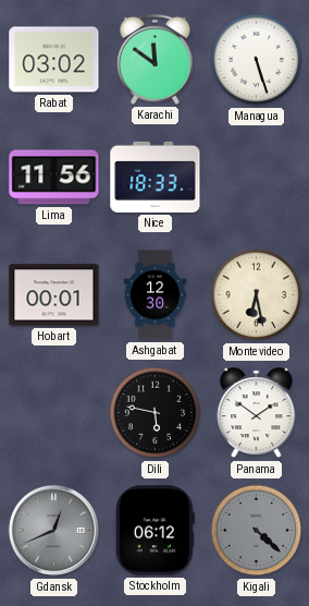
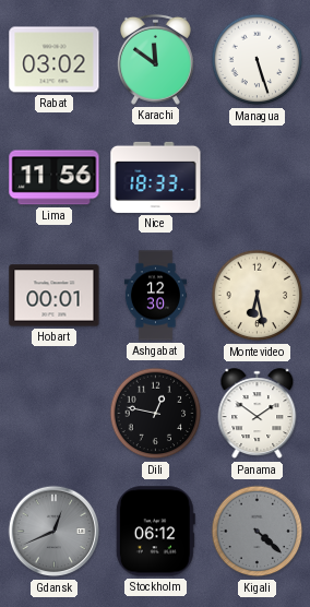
Dili: 5:47 -> 12:47
